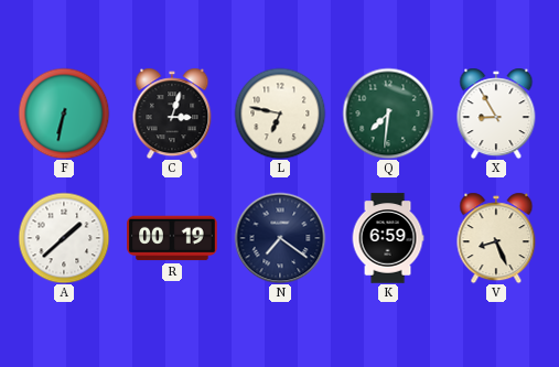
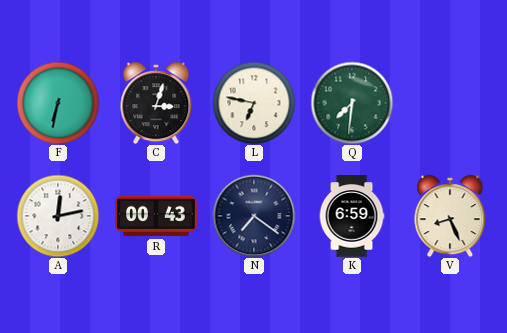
X: 8:55 -> none
A: 1:38 -> 12:13
R: 00:19 -> 00:43
